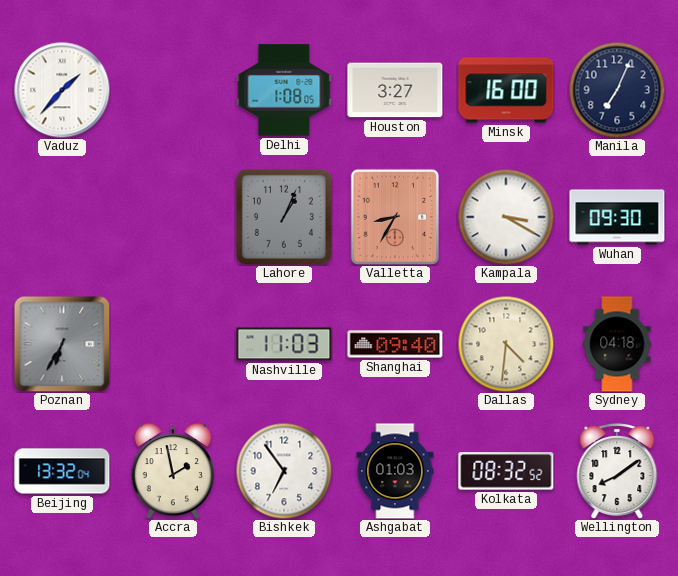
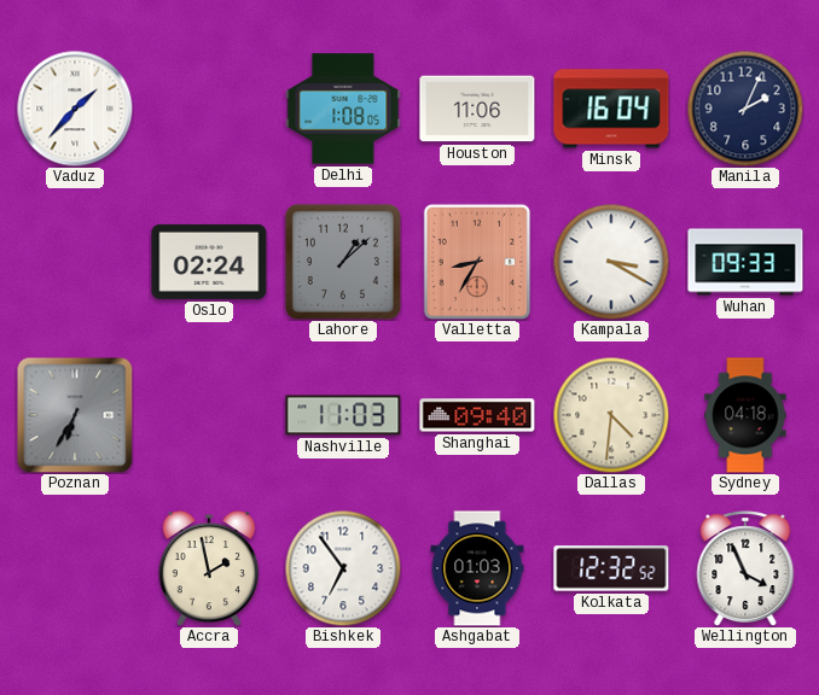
Houston: 3:27 -> 11:06
Minsk: 16:00 -> 16:04
Manila: 7:04 -> 2:04
Oslo: none -> 02:24
Lahore: 1:04 -> 1:08
Wuhan: 09:30 -> 09:33
Beijing: 13:32 -> none
Kolkata: 08:32 -> 12:32
Wellington: 8:09 -> 3:56
